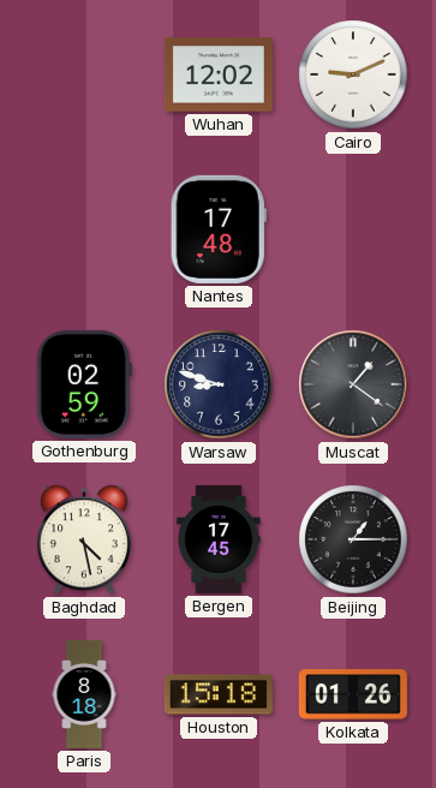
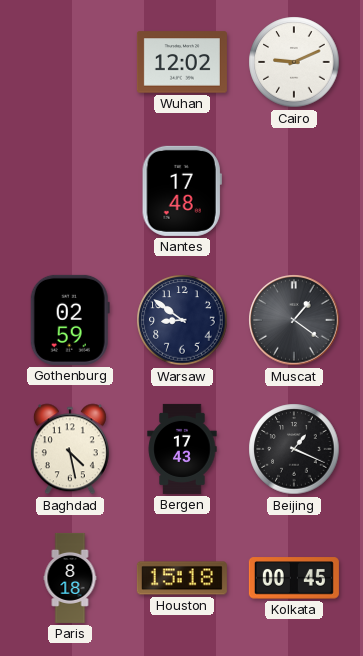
Warsaw: 8:48 -> 8:51
Bergen: 17:45 -> 17:43
Beijing: 1:15 -> 1:19
Kolkata: 01:26 -> 00:45
